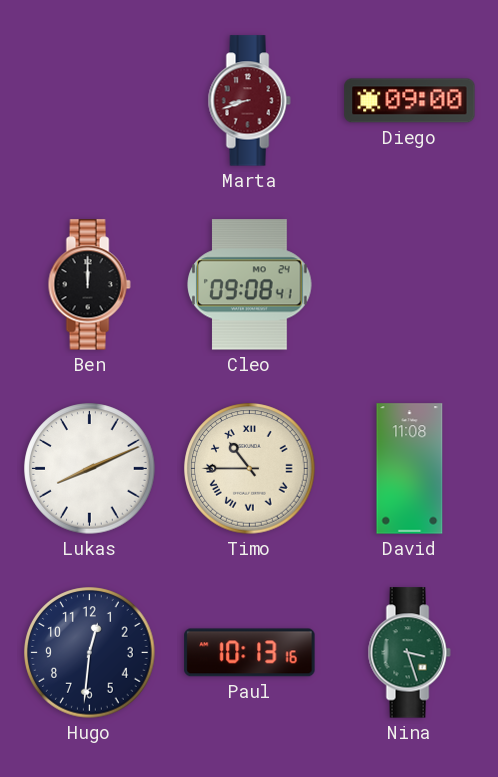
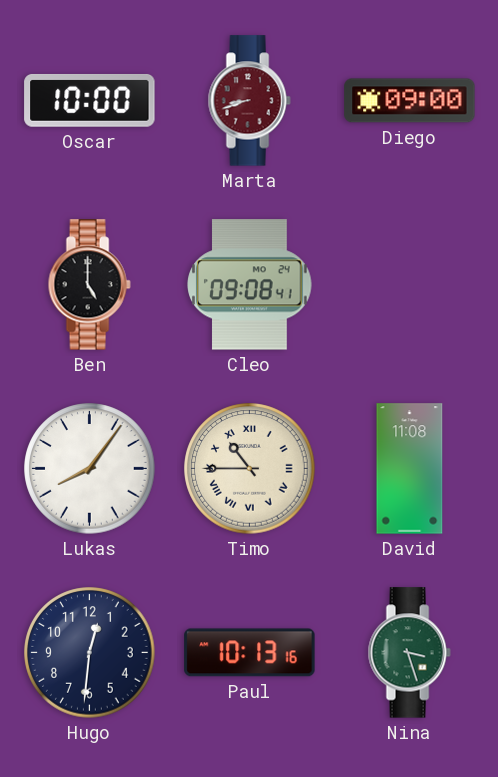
Oscar: none -> 10:00
Ben: 12:00 -> 5:00
Lukas: 8:11 -> 8:06
